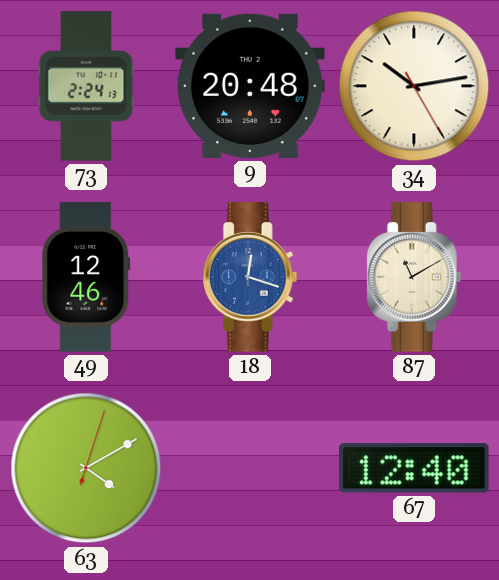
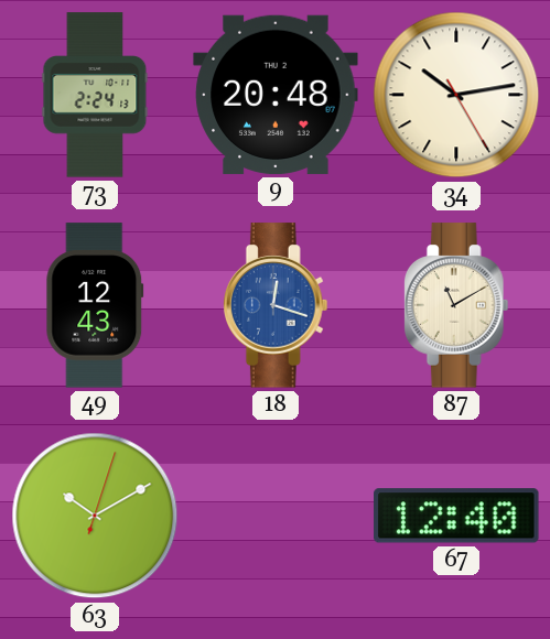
49: 12:46 -> 12:43
63: 4:10 -> 10:10
